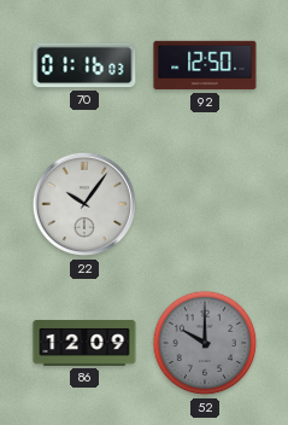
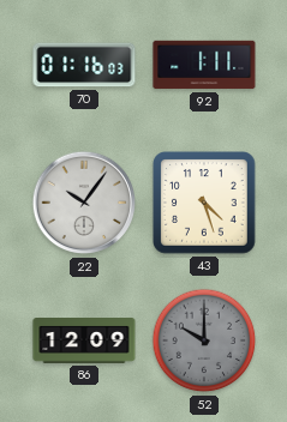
92: 12:50 -> 1:11
43: none -> 4:27
